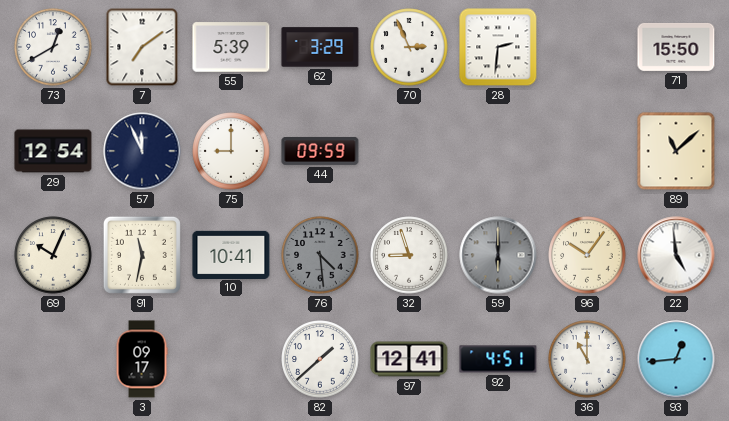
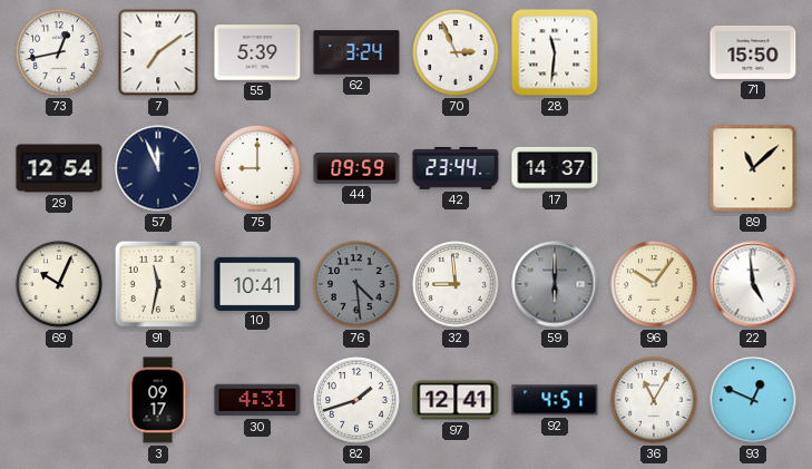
73: 12:40 -> 12:43
62: 3:29 -> 3:24
28: 2:31 -> 11:31
42: none -> 23:44
17: none -> 14:37
32: 8:57 -> 8:59
30: none -> 4:31
82: 1:38 -> 1:42
36: 11:00 -> 11:05
93: 12:44 -> 12:49
